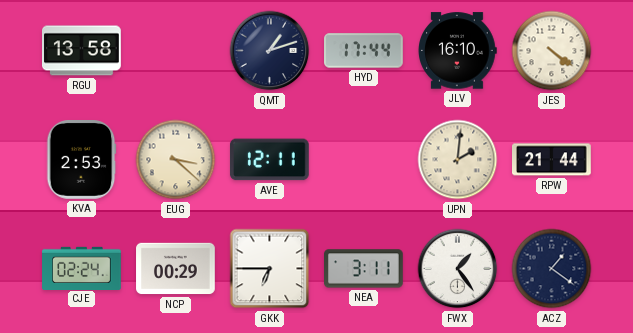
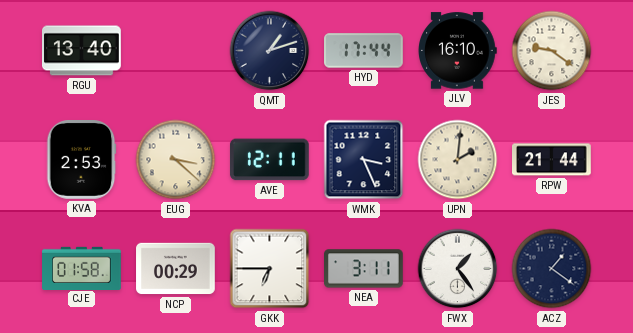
RGU: 13:58 -> 13:40
JES: 4:21 -> 9:21
WMK: none -> 3:26
CJE: 02:24 -> 01:58
